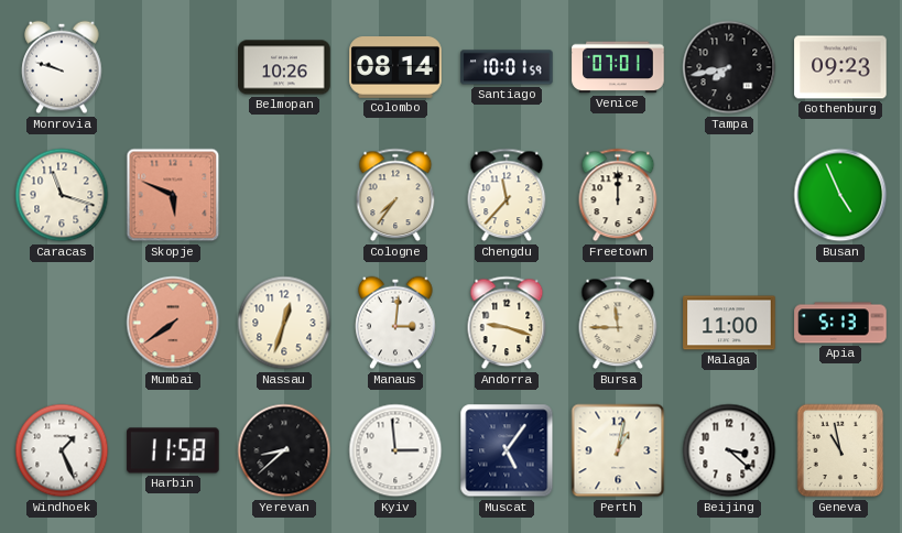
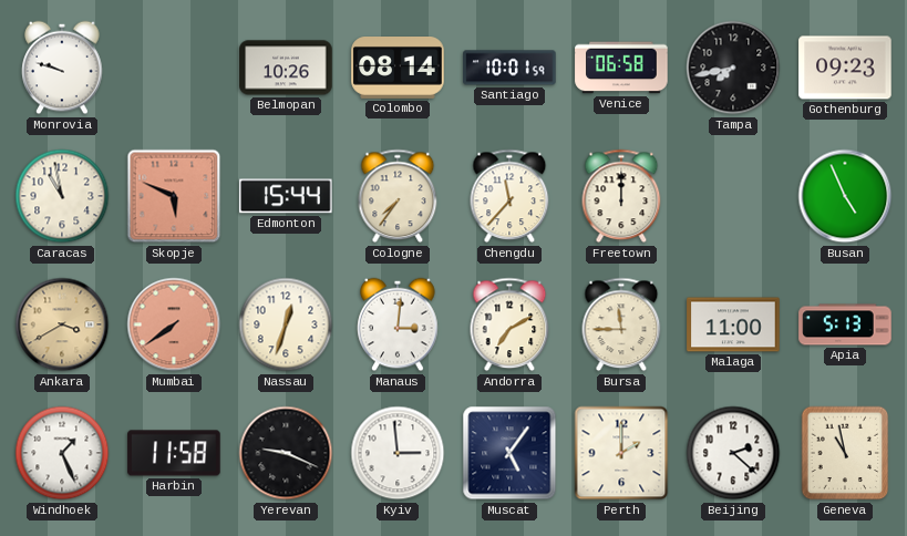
Venice: 07:01 -> 06:58
Caracas: 11:18 -> 10:58
Edmonton: none -> 15:44
Ankara: none -> 3:40
Andorra: 9:18 -> 7:10
Yerevan: 8:38 -> 9:19
Perth: 1:02 -> 2:00
Beijing: 3:22 -> 2:22
